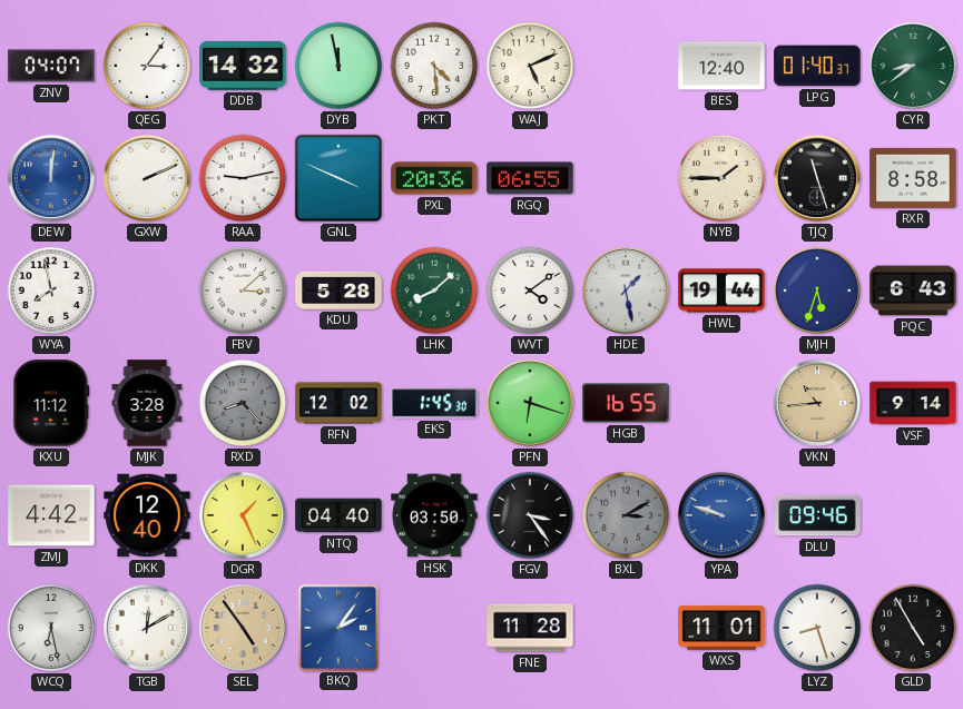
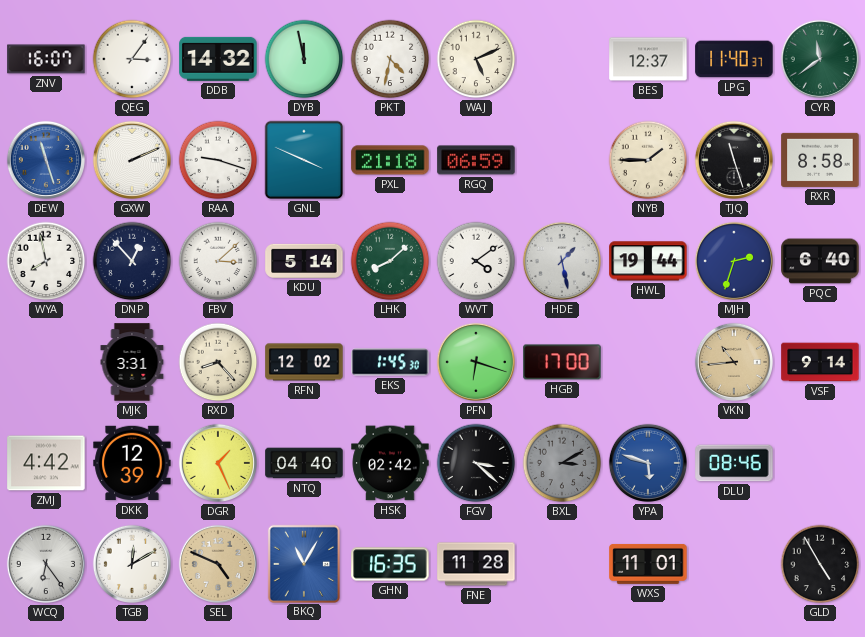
ZNV: 04:07 -> 16:07
PKT: 4:29 -> 4:32
BES: 12:40 -> 12:37
LPG: 01:40 -> 11:40
CYR: 8:39 -> 11:39
DEW: 12:01 -> 11:27
RAA: 9:13 -> 9:18
PXL: 20:36 -> 21:18
RGQ: 06:55 -> 06:59
DNP: none -> 12:53
KDU: 5:28 -> 5:14
MJH: 5:33 -> 2:33
PQC: 6:43 -> 6:40
KXU: 11:12 -> none
MJK: 3:28 -> 3:31
RXD dial: grey -> cream
HGB: 16:55 -> 17:00
DKK: 12:40 -> 12:39
HSK: 03:50 -> 02:42
FGV: 3:24 -> 3:22
YPA: 9:48 -> 5:48
DLU: 09:46 -> 08:46
WCQ: 6:28 -> 6:24
SEL: 4:54 -> 4:49
BKQ: 2:06 -> 11:05
GHN: none -> 16:35
LYZ: 8:27 -> none
